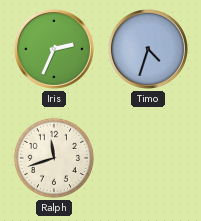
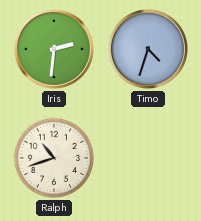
Iris: 2:34 -> 2:31
Ralph: 11:42 -> 10:42
